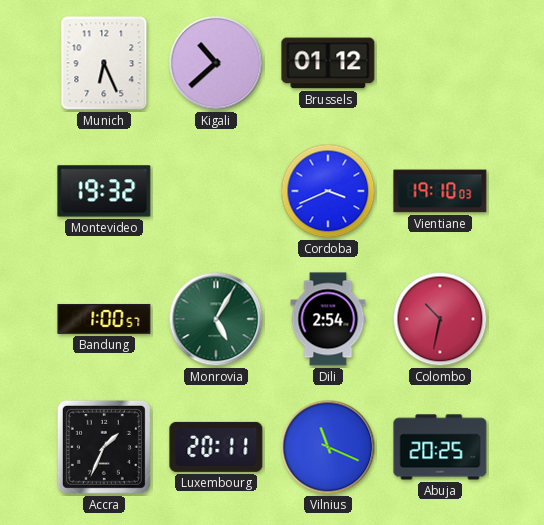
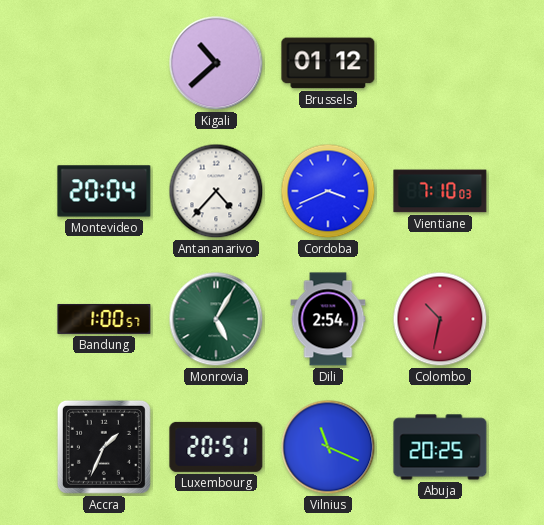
Munich: 6:26 -> none
Montevideo: 19:32 -> 20:04
Antananarivo: none -> 4:37
Vientiane: 19:10 -> 7:10
Luxembourg: 20:11 -> 20:51
